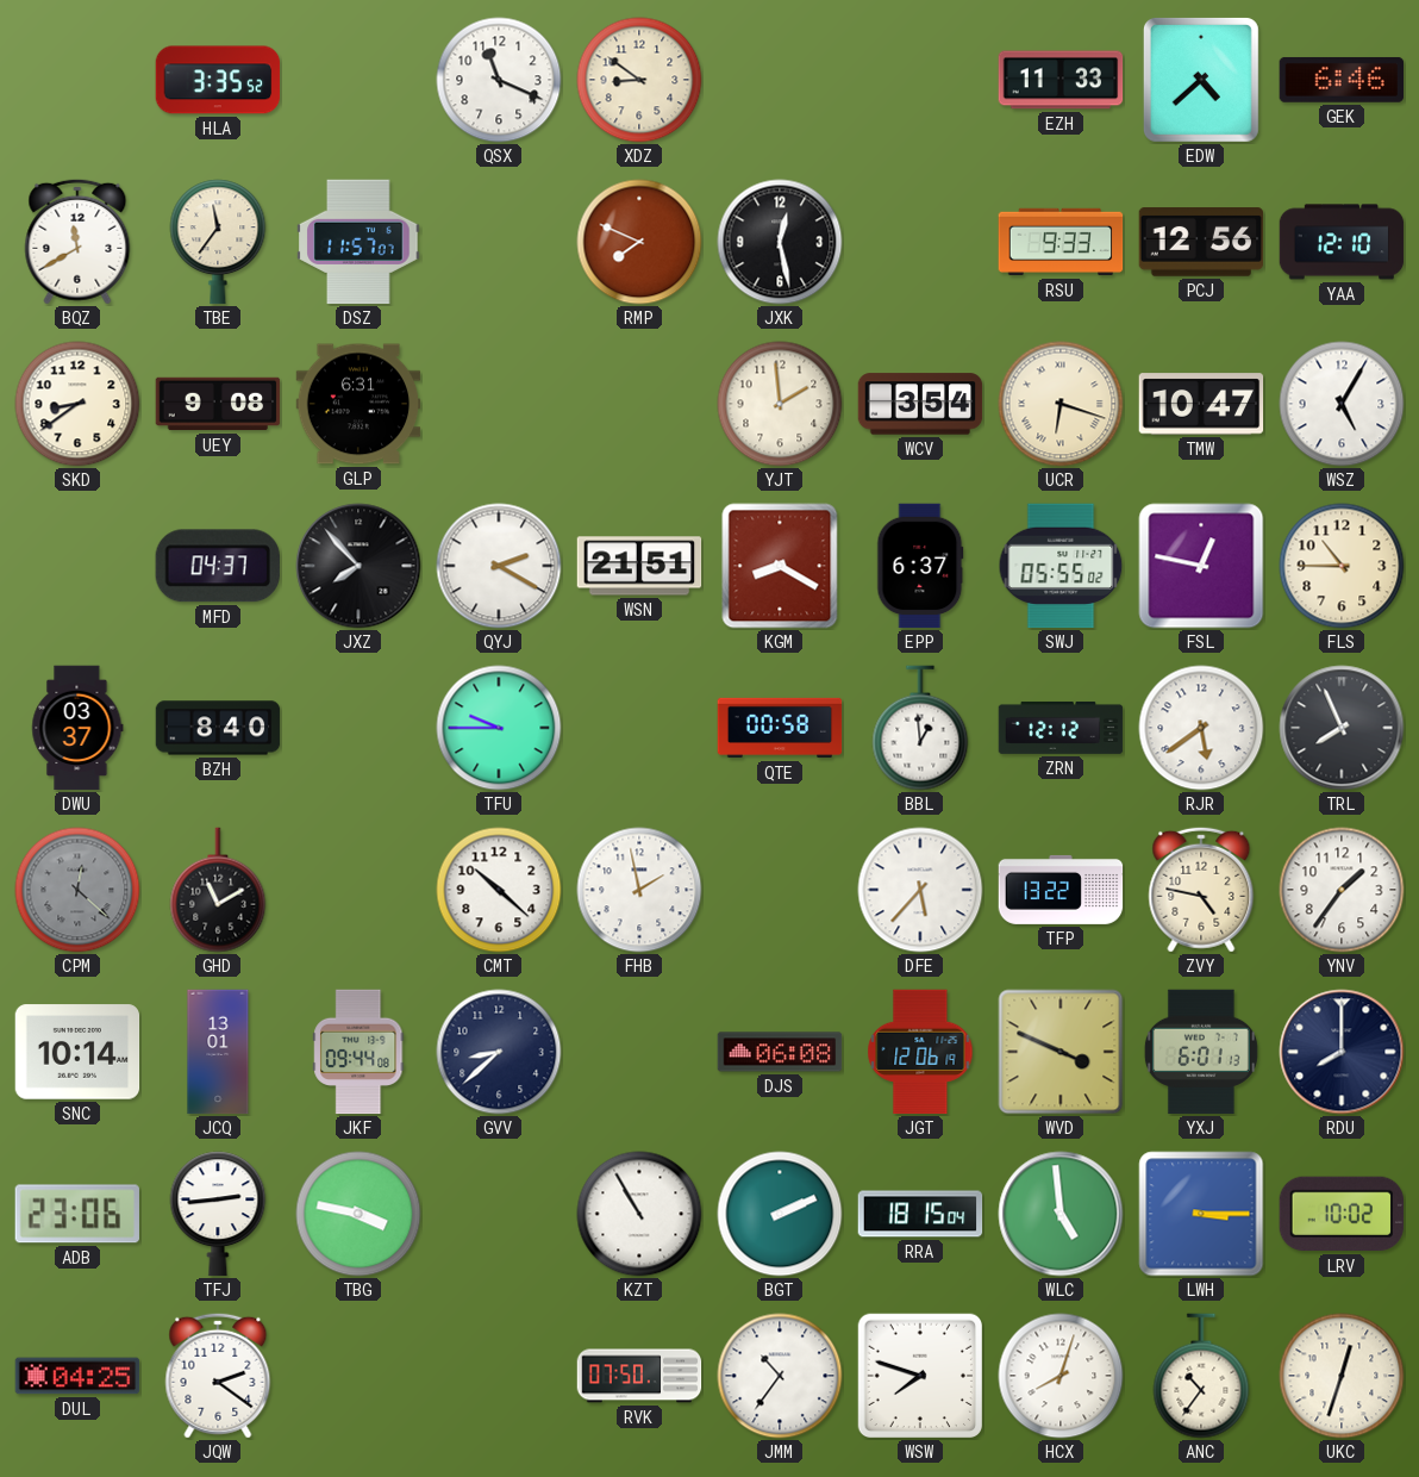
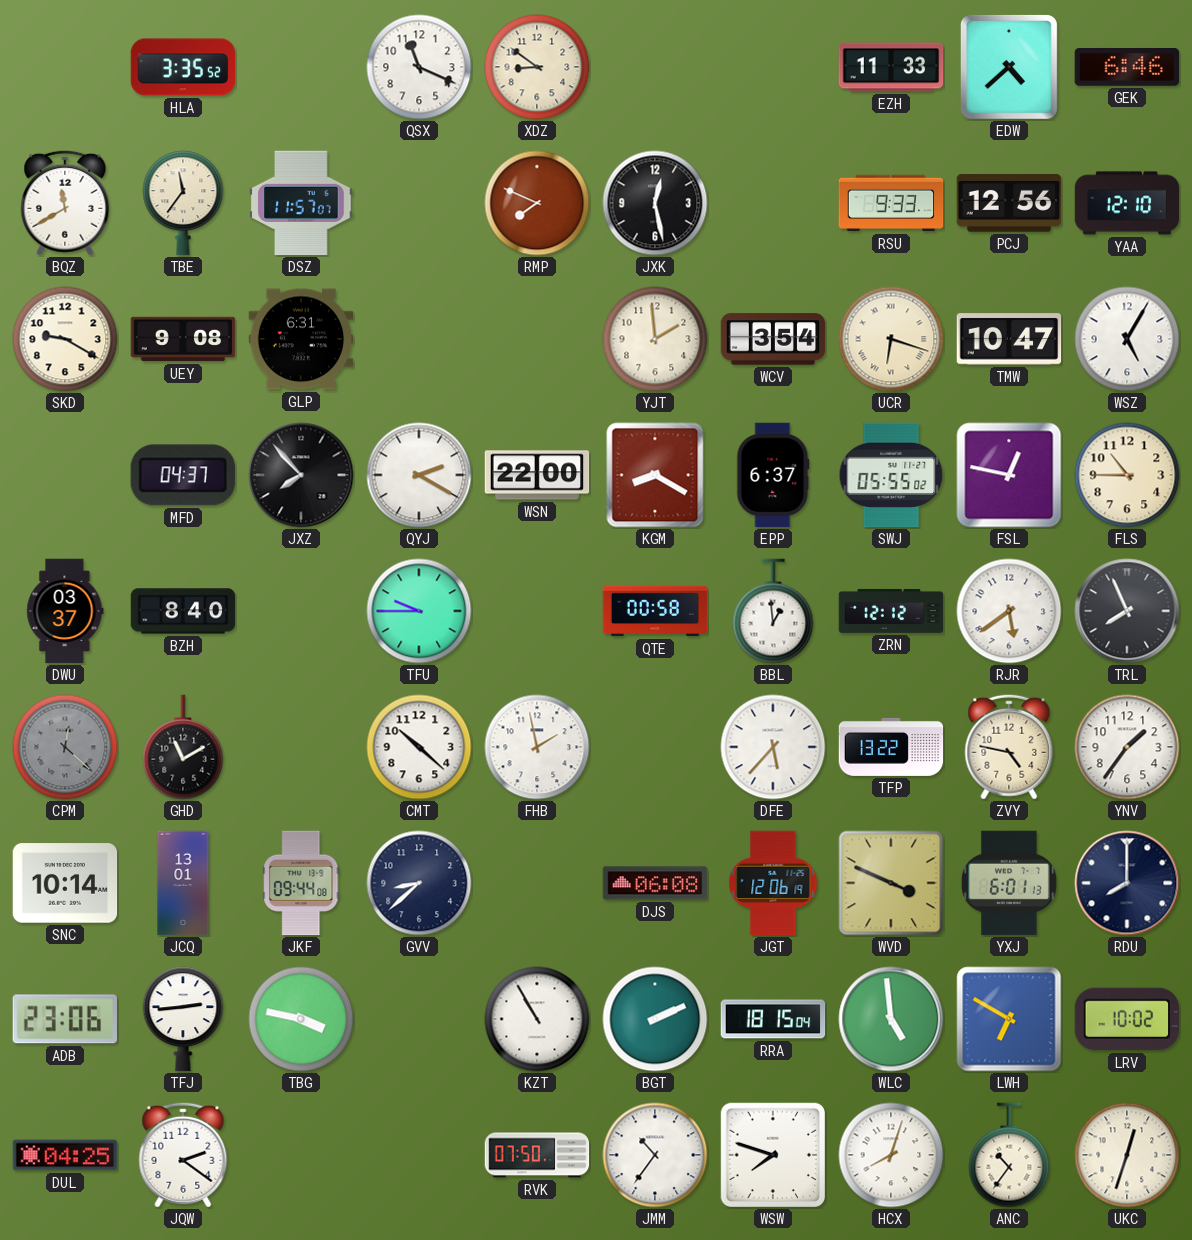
SKD: 8:39 -> 9:20
WSN: 21:51 -> 22:00
LWH: 3:15 -> 6:50
